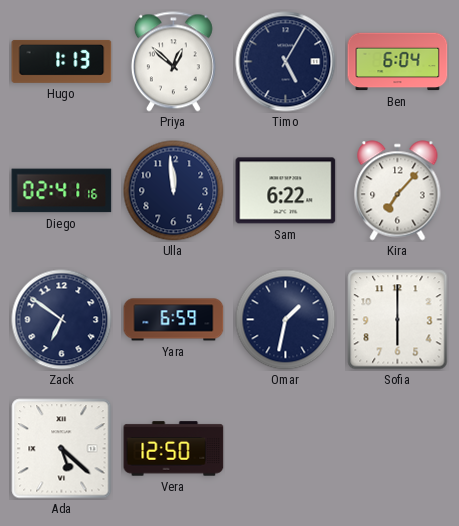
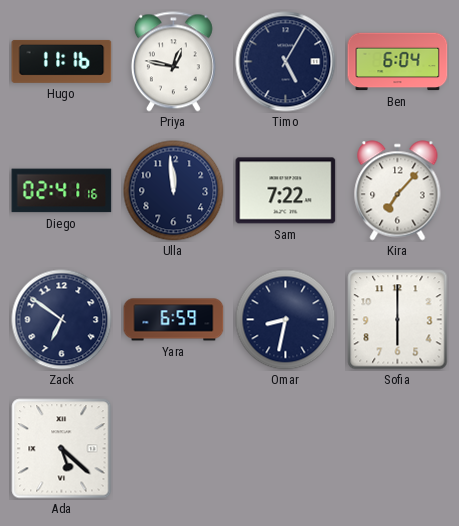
Hugo: 1:13 -> 11:16
Priya: 12:52 -> 12:47
Sam: 6:22 -> 7:22
Omar: 1:32 -> 8:32
Vera: 12:50 -> none
